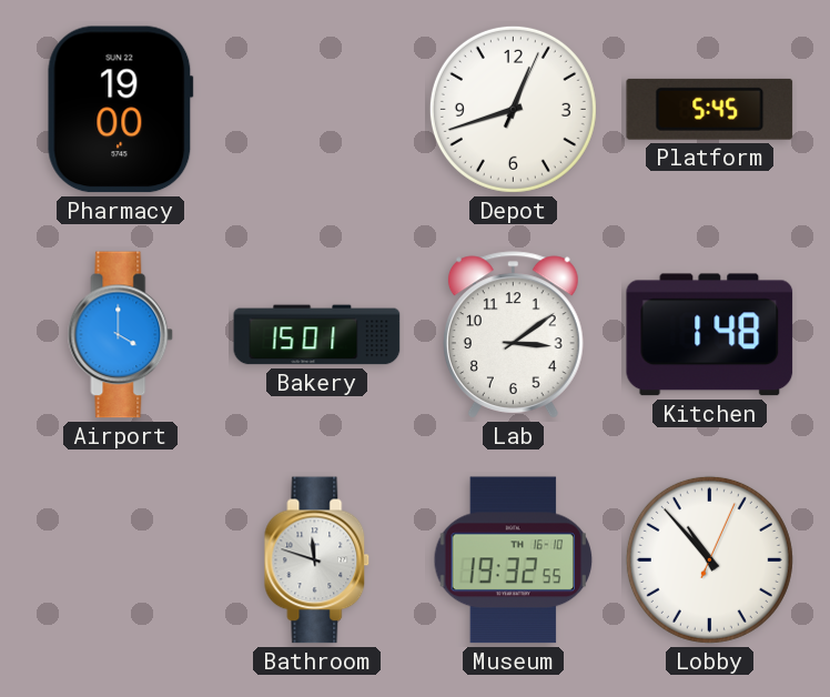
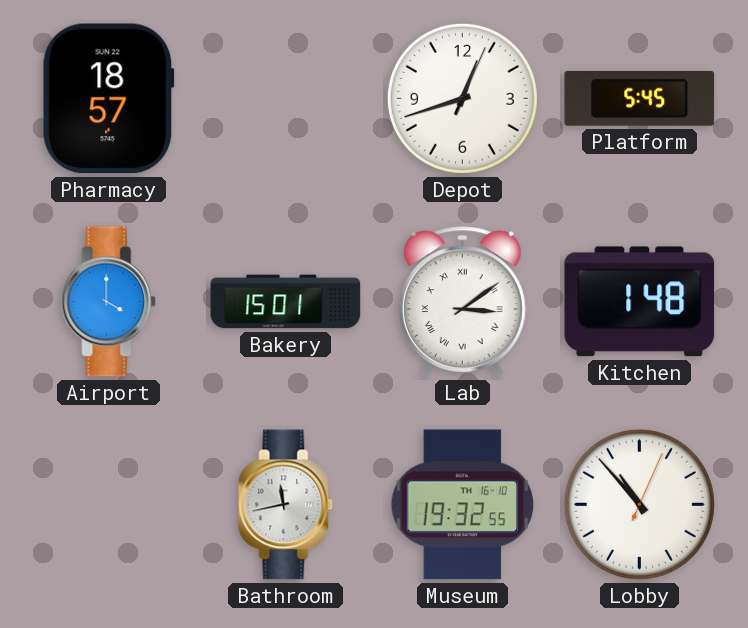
Pharmacy: 19:00 -> 18:57
Lab numerals: Arabic -> Roman
Bathroom: 11:48 -> 11:43
